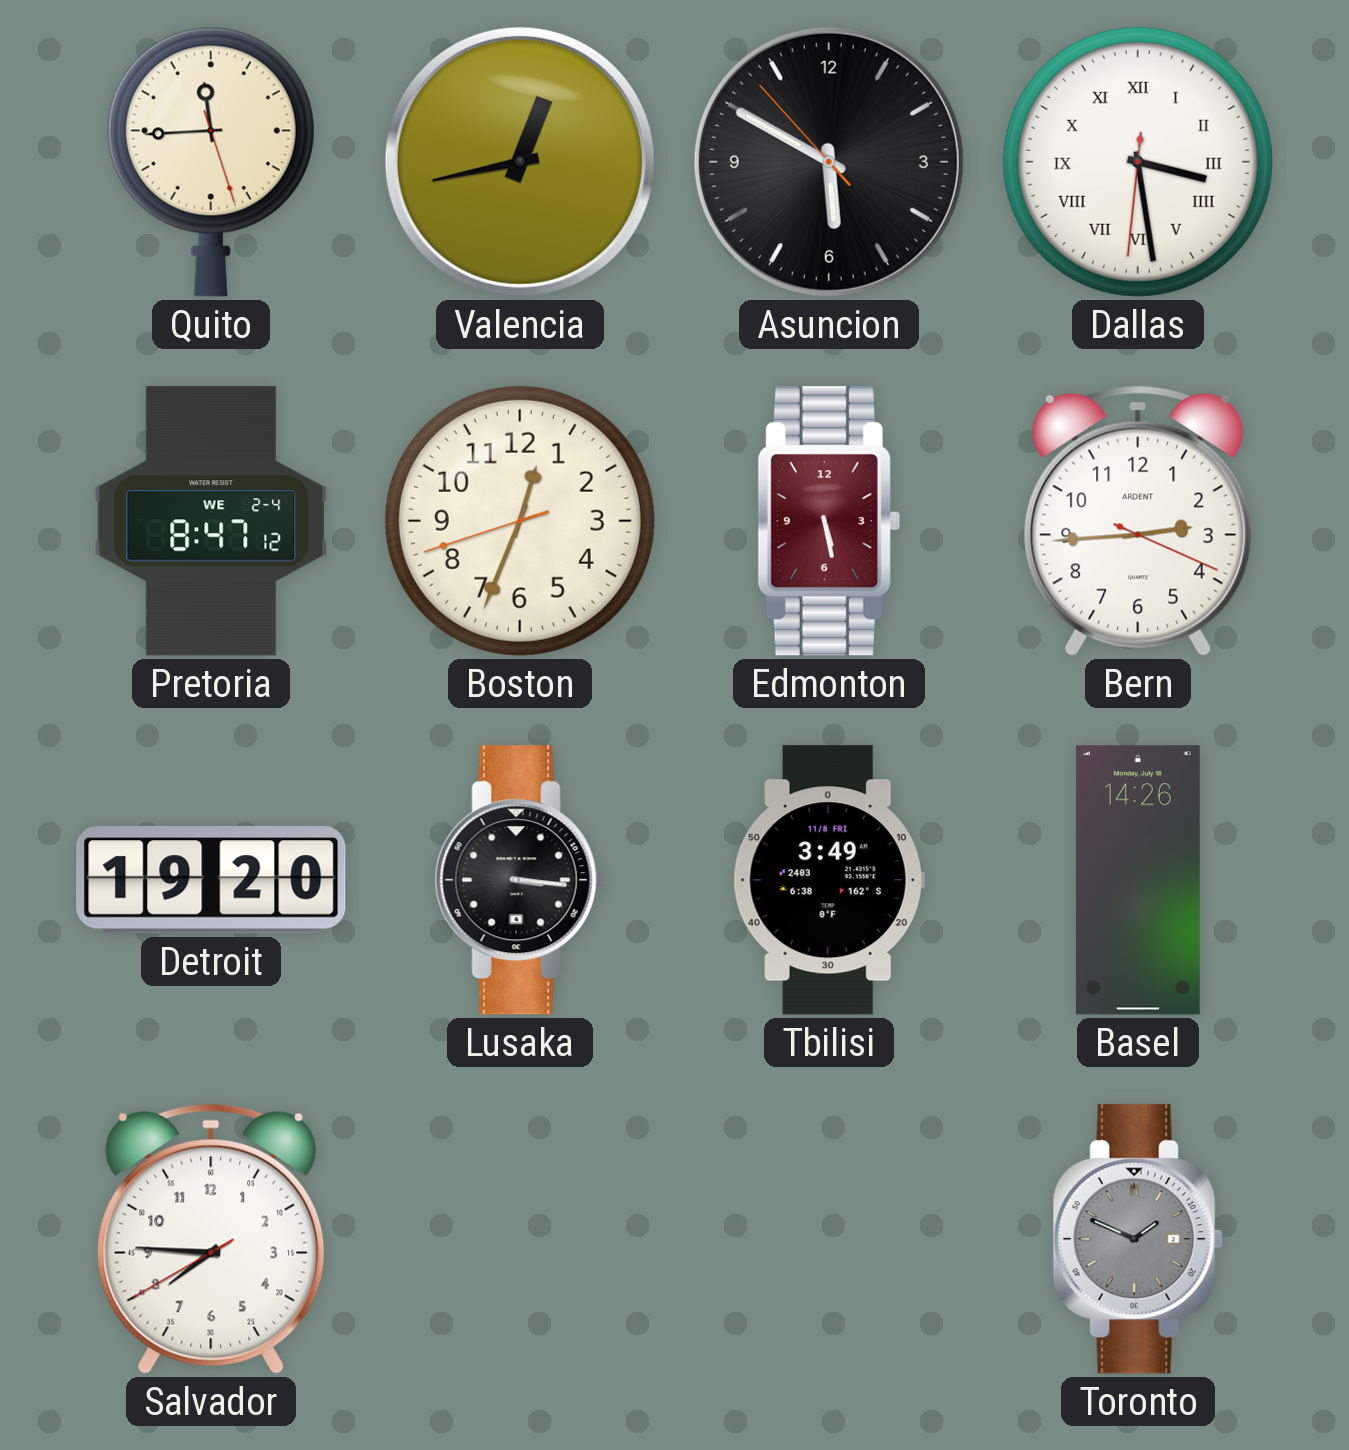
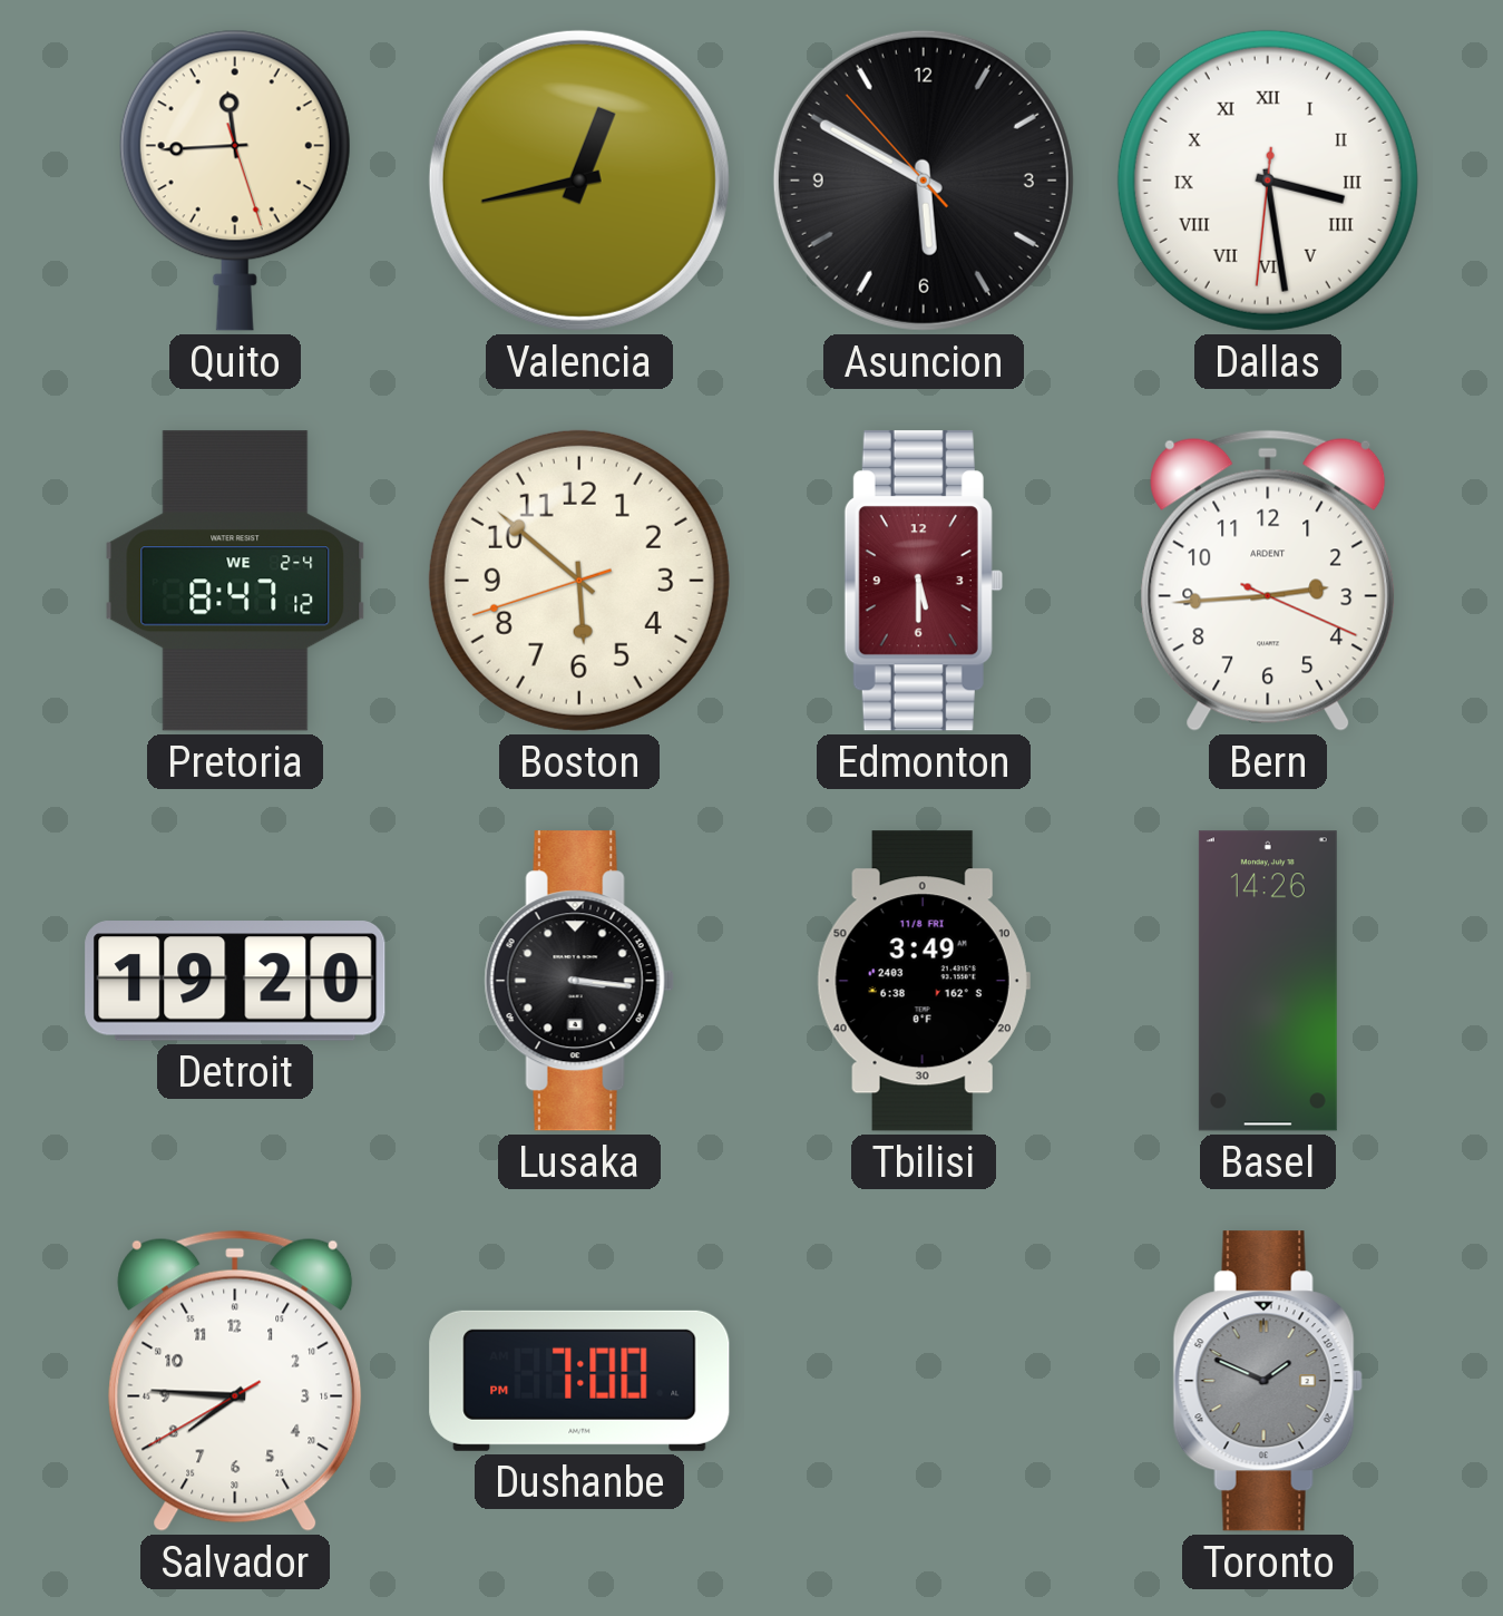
Boston: 12:33 -> 5:51
Edmonton: 5:28 -> 5:30
Dushanbe: none -> 7:00
